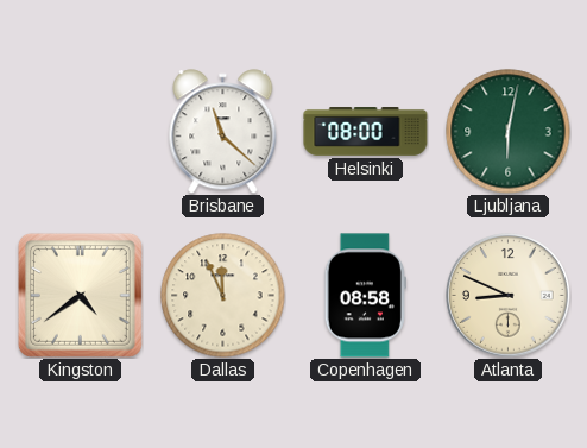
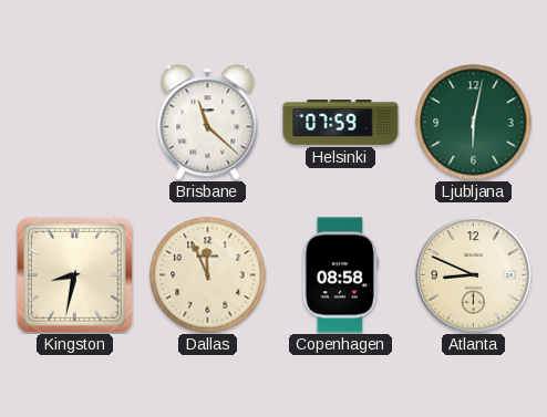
Helsinki: 08:00 -> 07:59
Kingston: 4:39 -> 8:32
